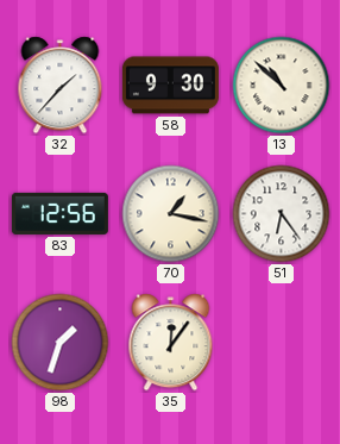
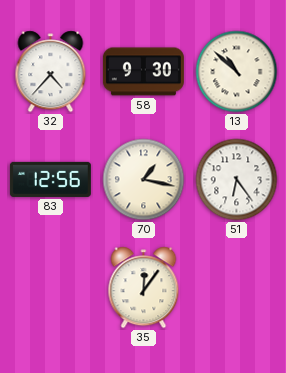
32: 1:37 -> 4:37
98: 1:33 -> none
